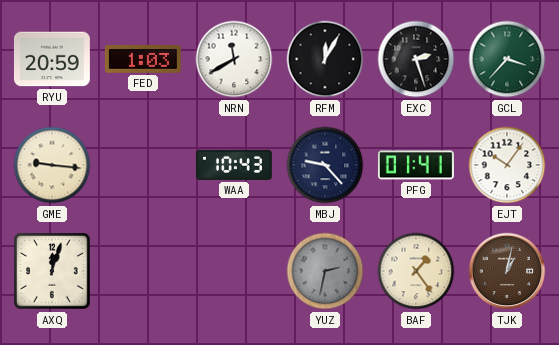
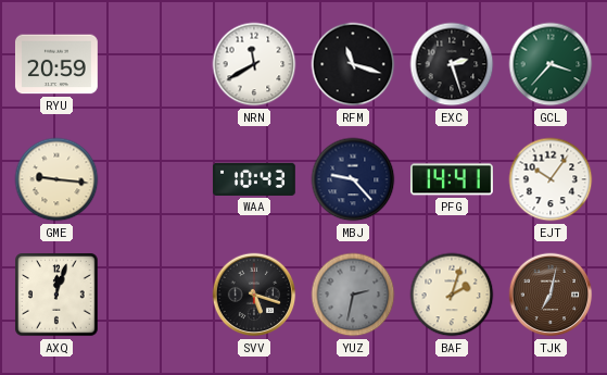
FED: 1:03 -> none
RFM: 12:05 -> 11:18
PFG: 01:41 -> 14:41
SVV: none -> 5:18
BAF: 1:24 -> 2:03
TJK: 1:02 -> 7:02
